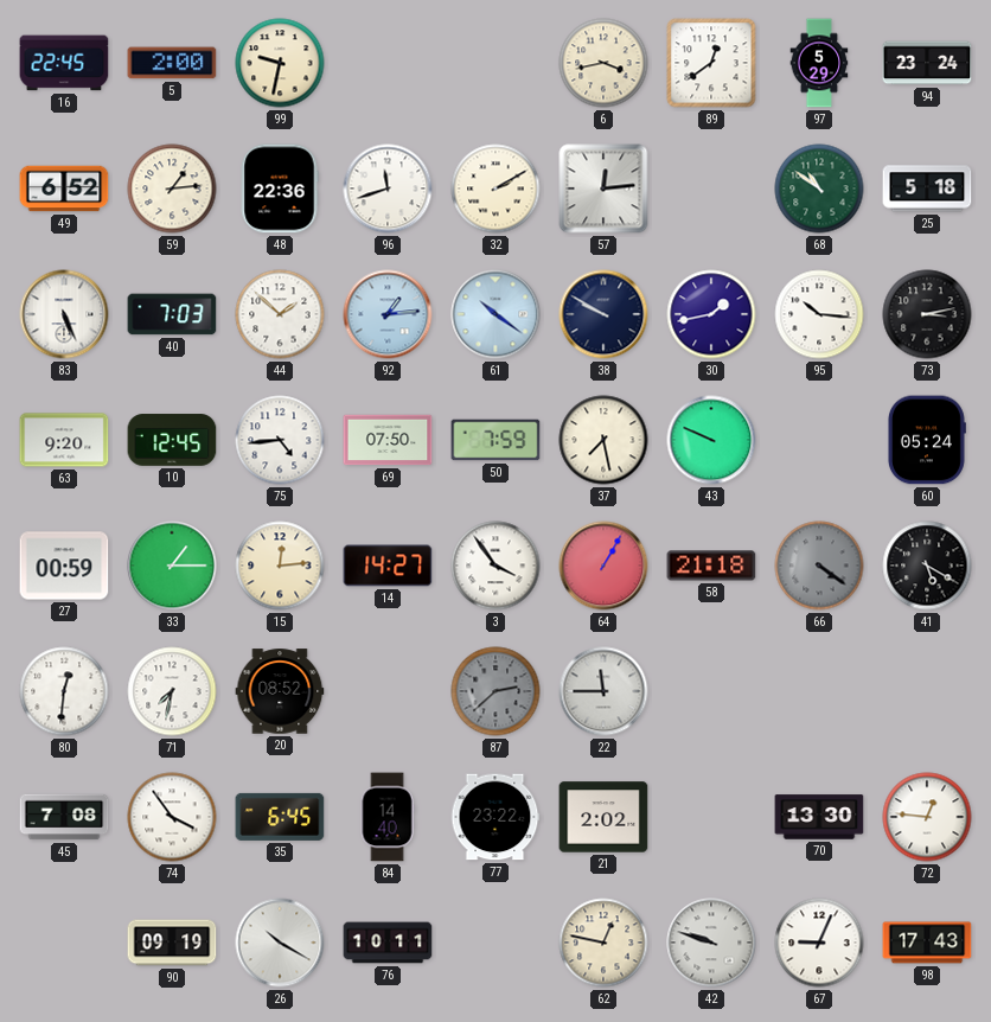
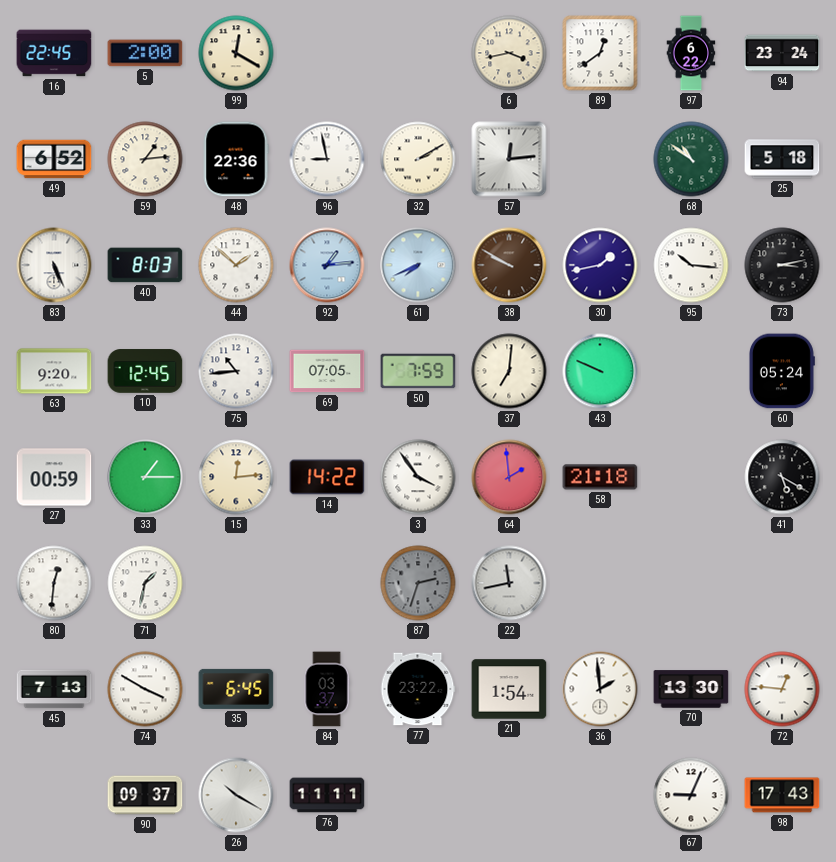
99: 9:32 -> 12:20
97: 5:29 -> 6:22
96: 11:42 -> 8:58
40: 7:03 -> 8:03
61: 10:21 -> 7:41
38 dial: navy -> brown
75: 4:44 -> 10:44
69: 07:50 -> 07:05
37: 7:28 -> 7:01
14: 14:27 -> 14:22
64: 1:05 -> 1:59
66: 4:21 -> none
71: 7:32 -> 1:32
20: 08:52 -> none
87: 2:38 -> 2:33
22: 11:45 -> 11:43
45: 7:08 -> 7:13
74: 3:54 -> 3:50
84: 14:40 -> 03:37
21: 2:02 -> 1:54
36: none -> 1:59
90: 09:19 -> 09:37
76: 10:11 -> 11:11
62: 12:47 -> none
42: 9:48 -> none
